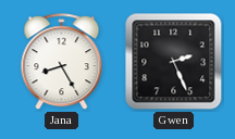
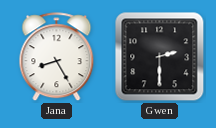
Gwen: 2:26 -> 2:30
